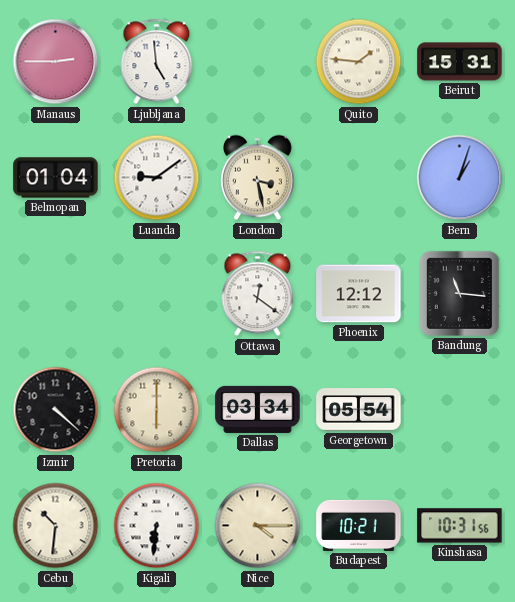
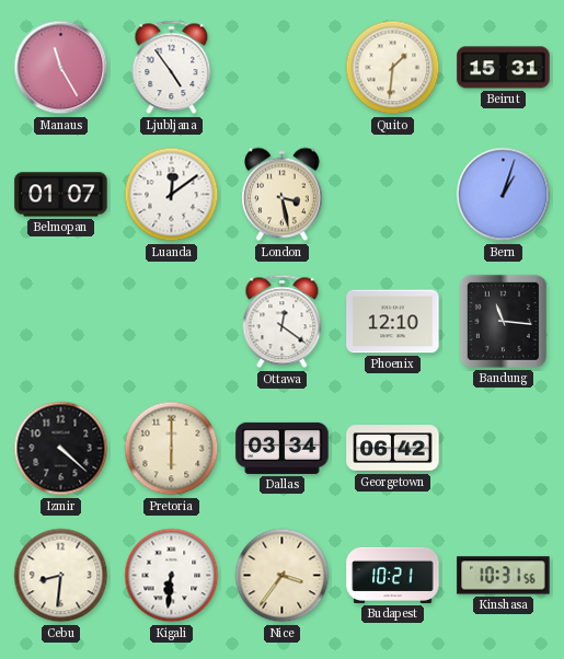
Manaus: 2:45 -> 11:25
Ljubljana: 4:59 -> 4:54
Quito: 1:46 -> 1:31
Belmopan: 01:04 -> 01:07
Luanda: 9:09 -> 12:09
Phoenix: 12:12 -> 12:10
Georgetown: 05:54 -> 06:42
Cebu: 10:31 -> 8:31
Nice: 4:15 -> 3:36
